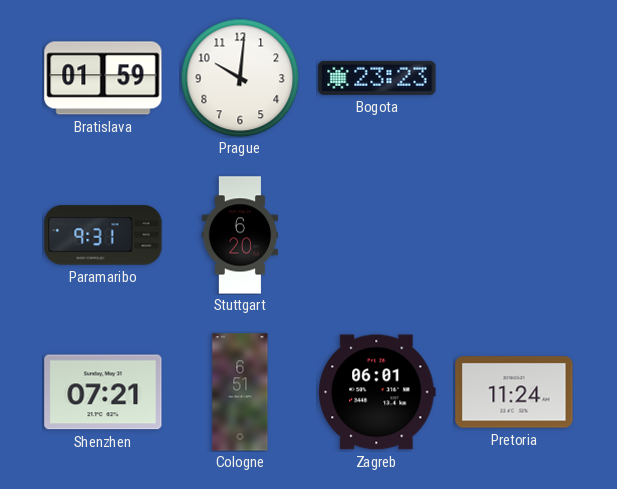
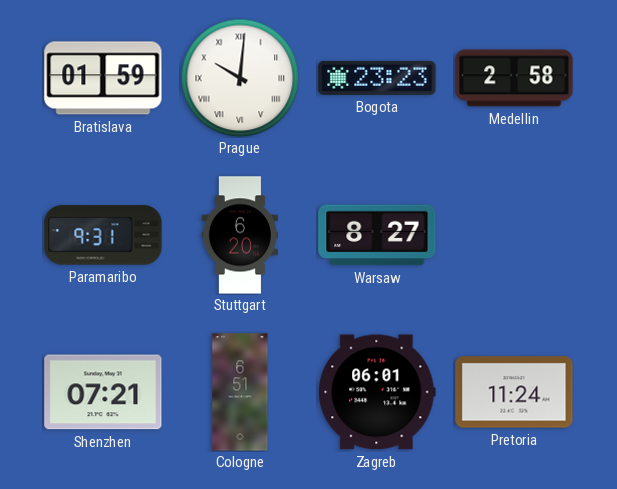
Prague numerals: Arabic -> Roman
Medellin: none -> 2:58
Warsaw: none -> 8:27
